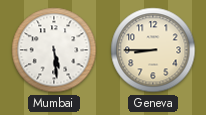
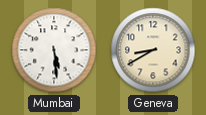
Geneva: 8:45 -> 8:40
